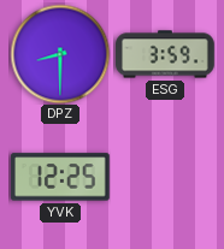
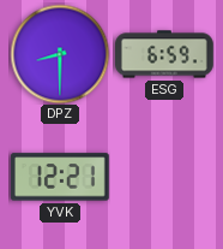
ESG: 3:59 -> 6:59
YVK: 12:25 -> 12:21
